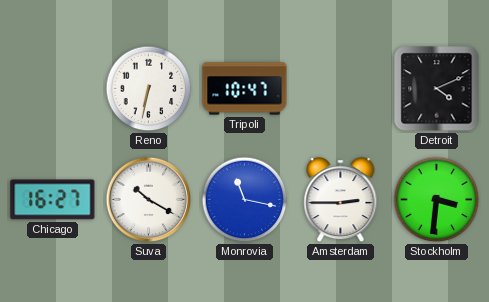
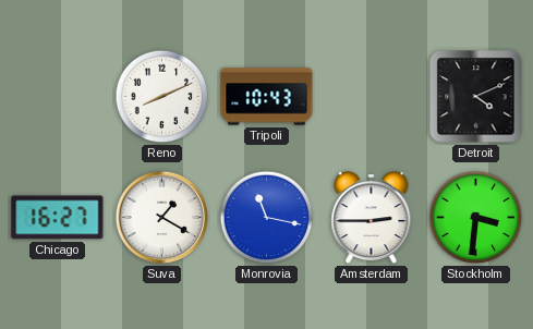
Reno: 6:32 -> 8:11
Tripoli: 10:47 -> 10:43
Suva: 10:20 -> 1:20
